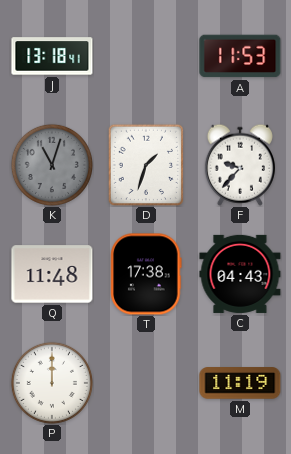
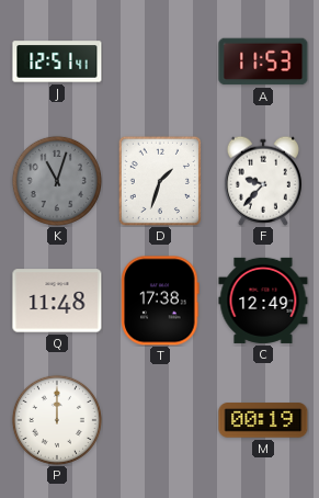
J: 13:18 -> 12:51
C: 04:43 -> 12:49
M: 11:19 -> 00:19
